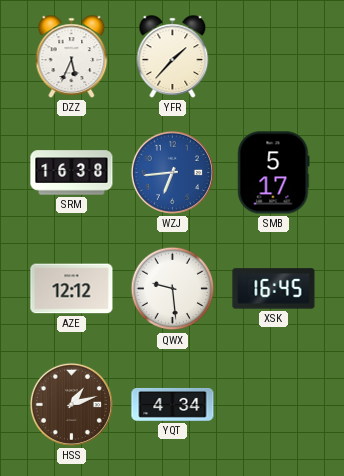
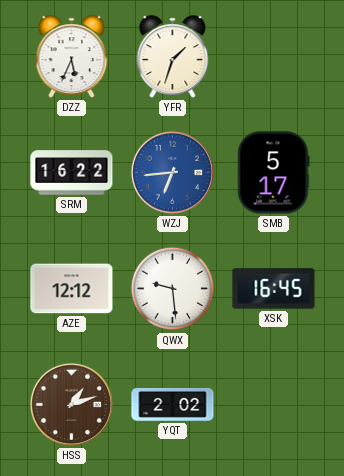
YFR: 1:37 -> 1:33
SRM: 16:38 -> 16:22
YQT: 4:34 -> 2:02
